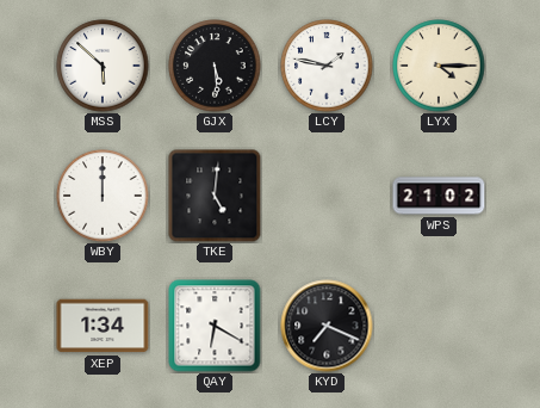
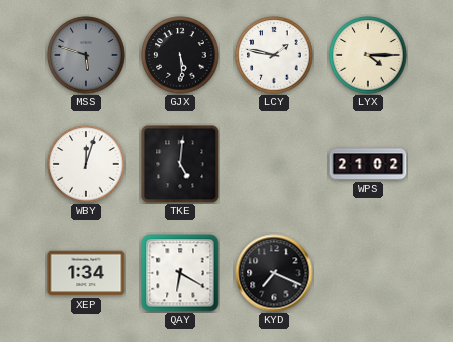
MSS: 5:52 -> 5:48
MSS dial: white -> grey
WBY: 12:00 -> 12:03
